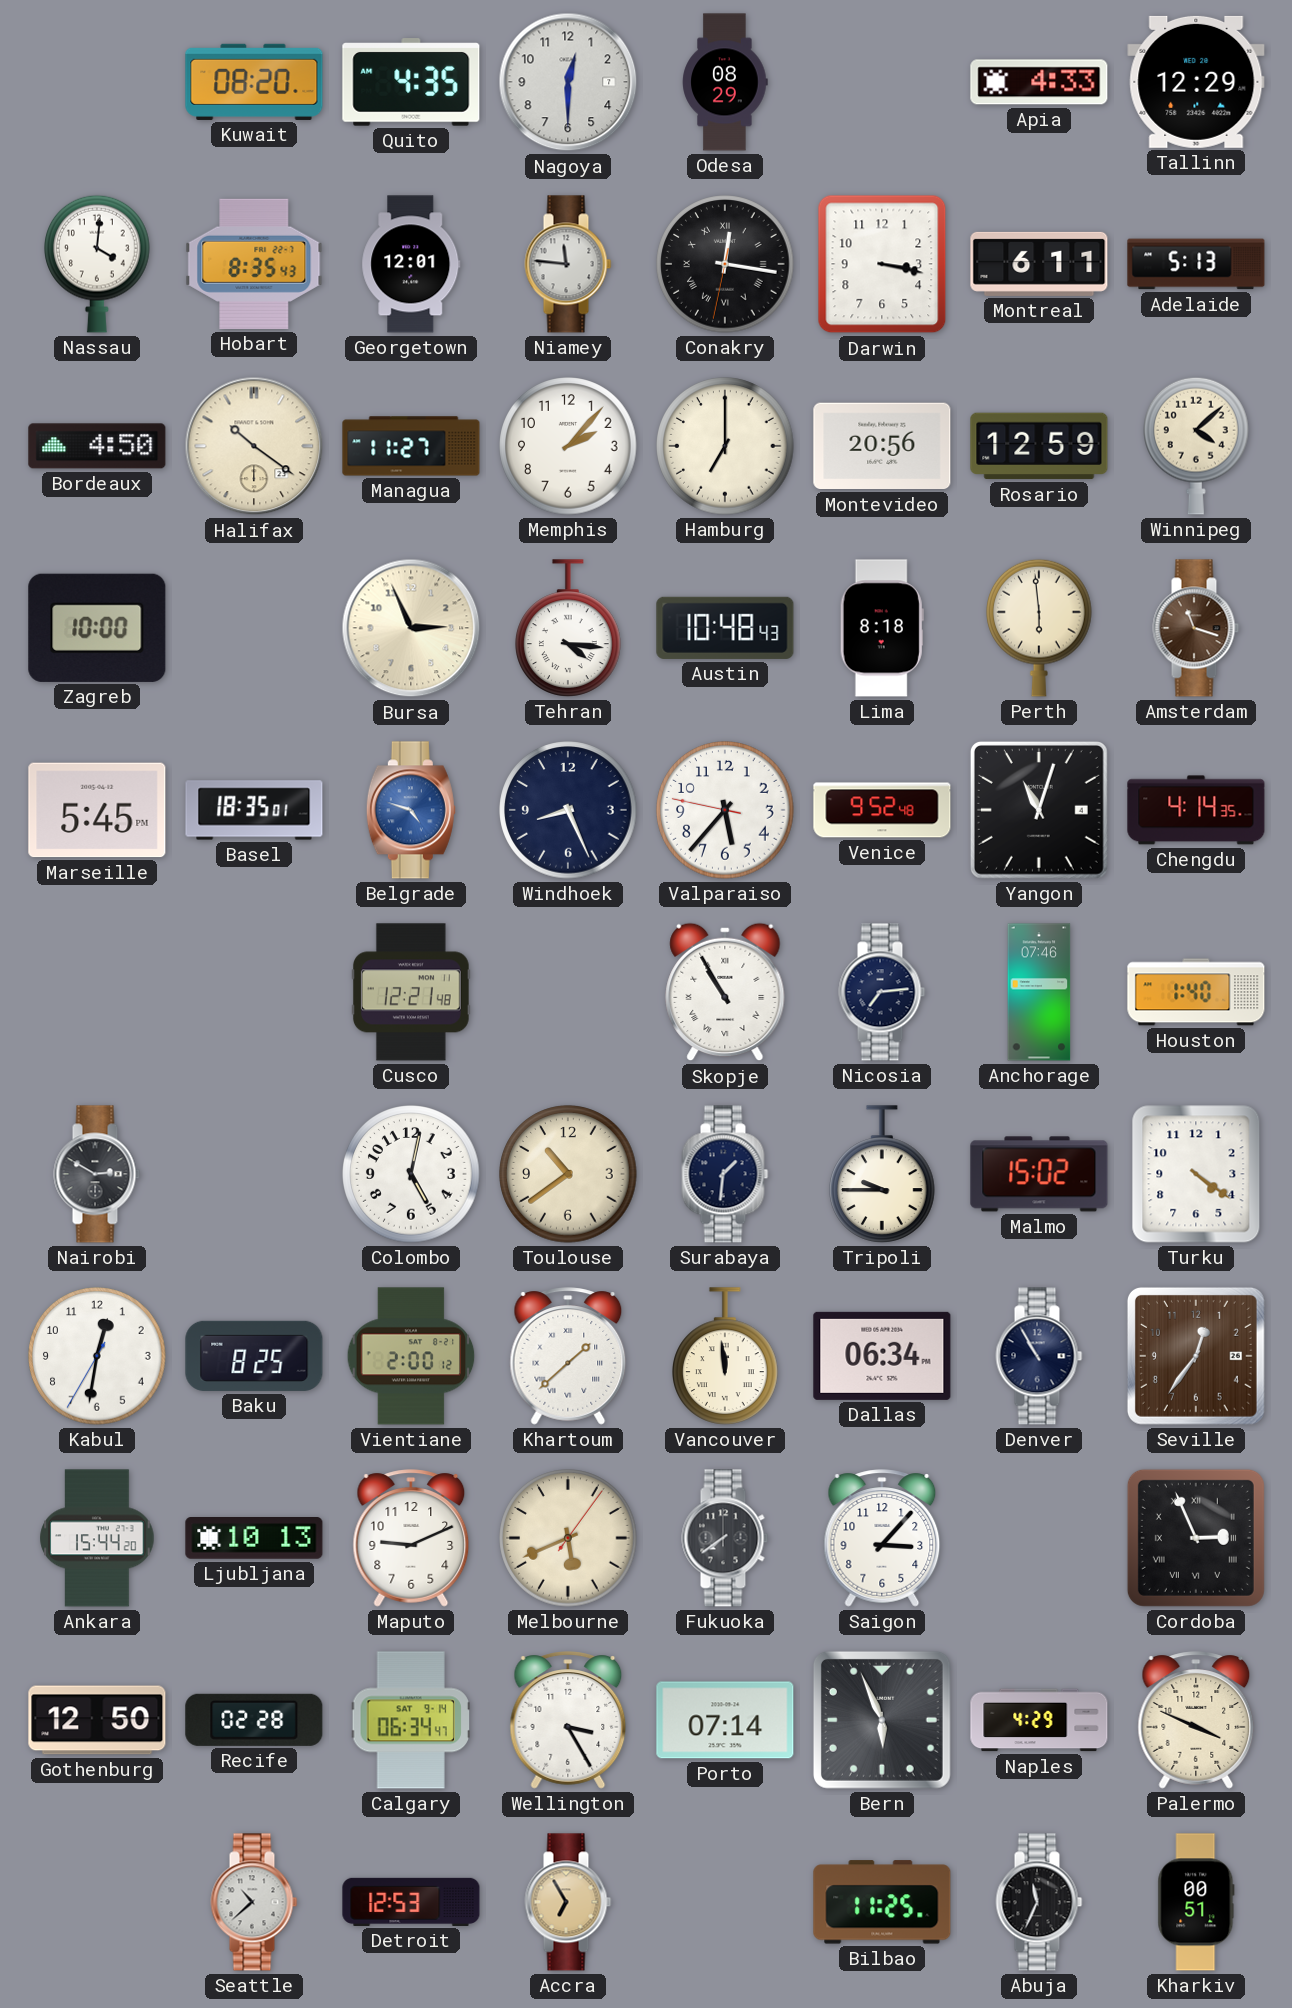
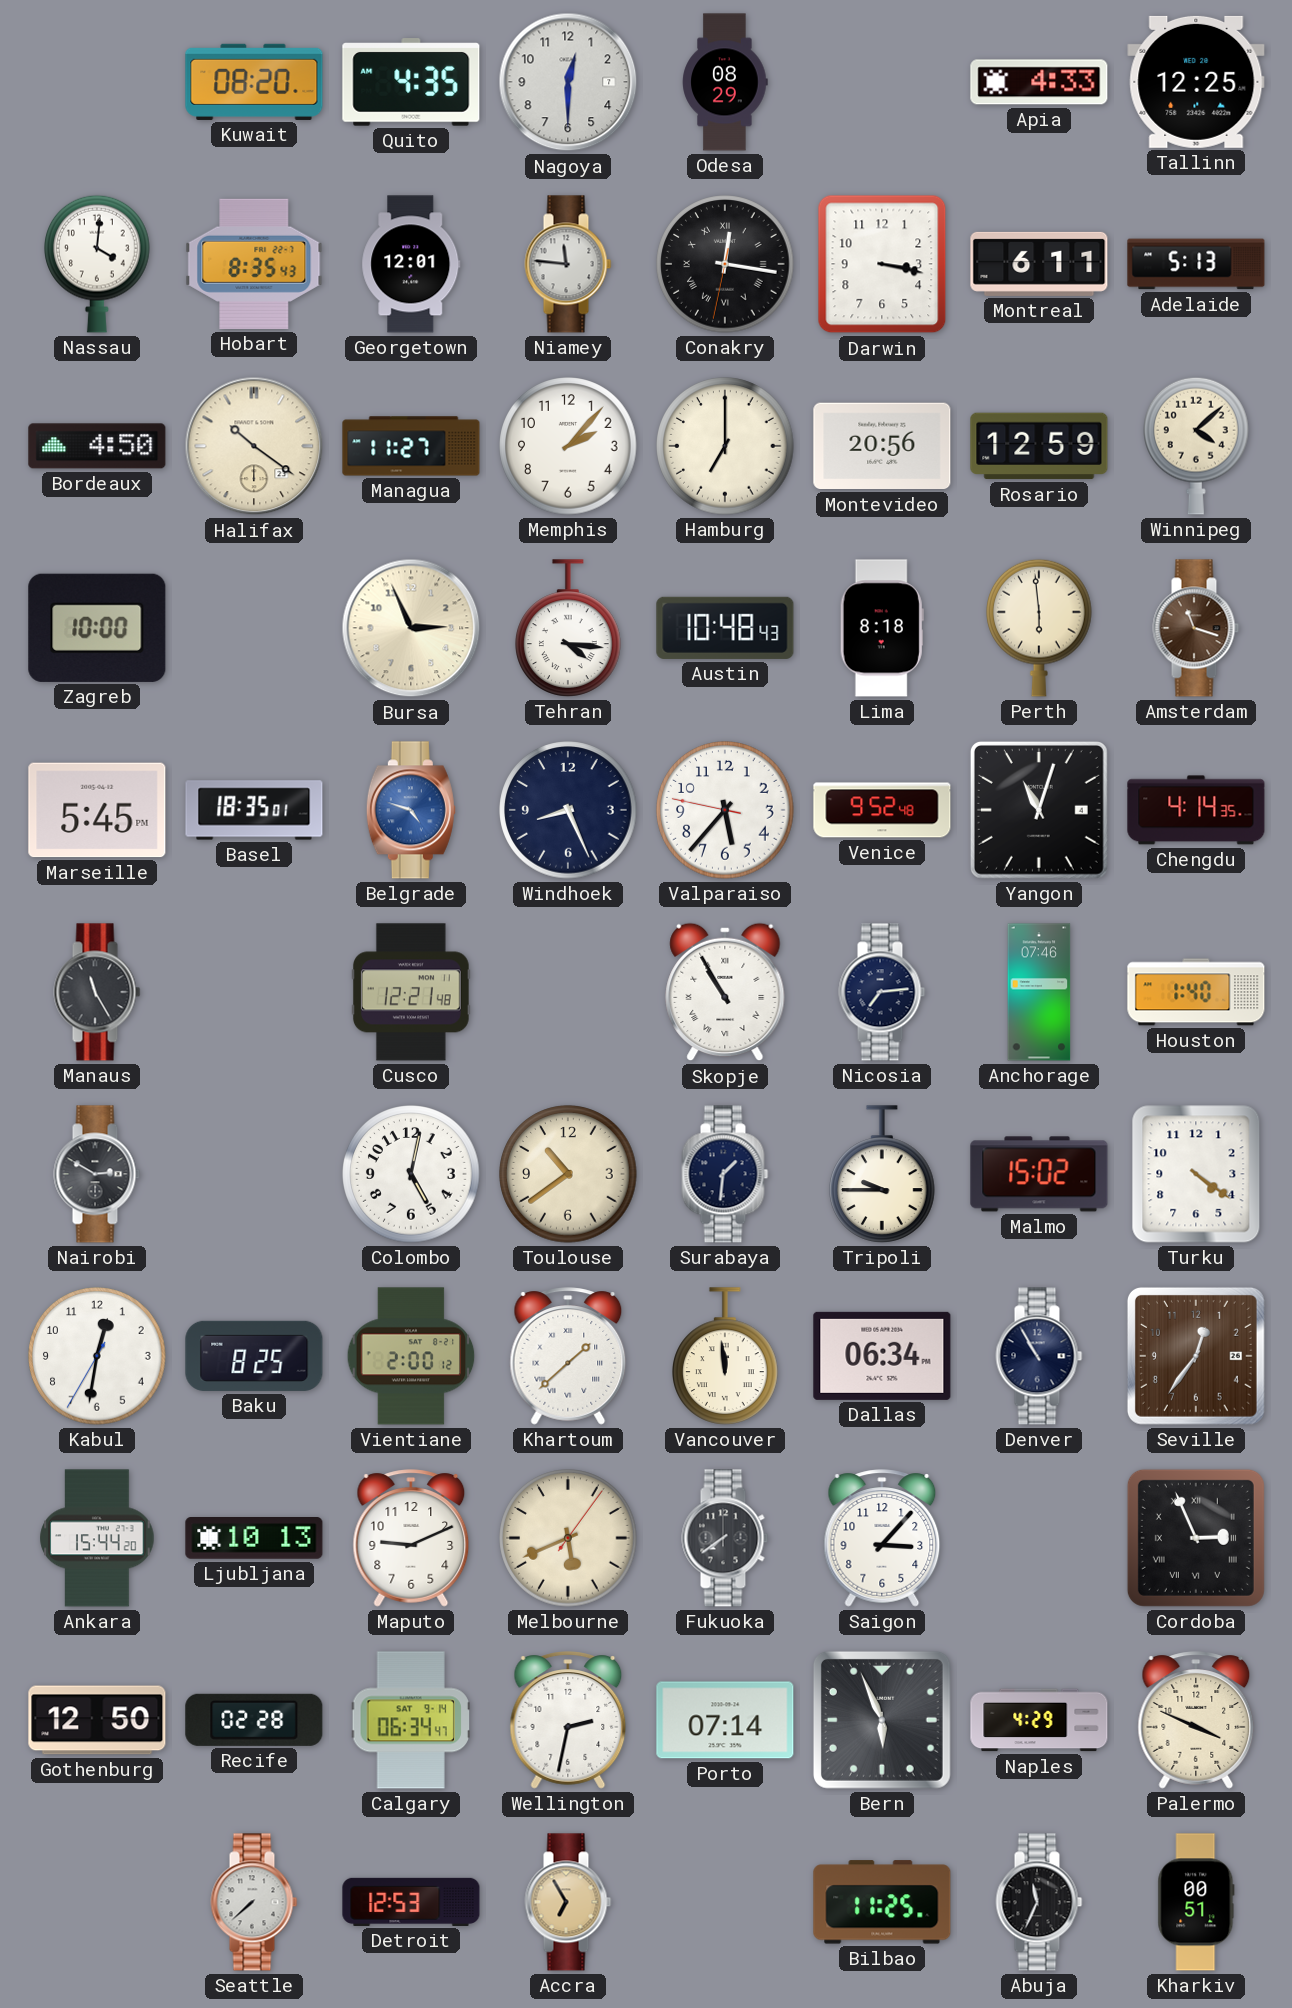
Tallinn: 12:29 -> 12:25
Manaus: none -> 11:25
Wellington: 3:25 -> 2:32
Seattle: 10:38 -> 7:38
